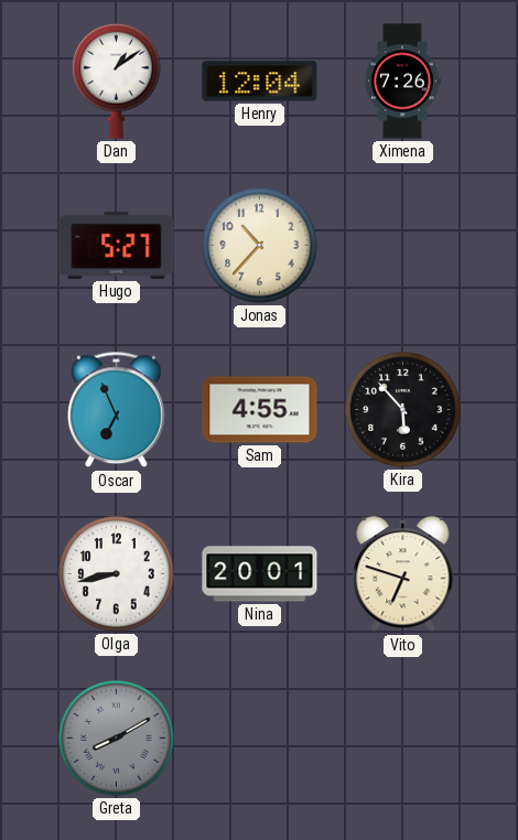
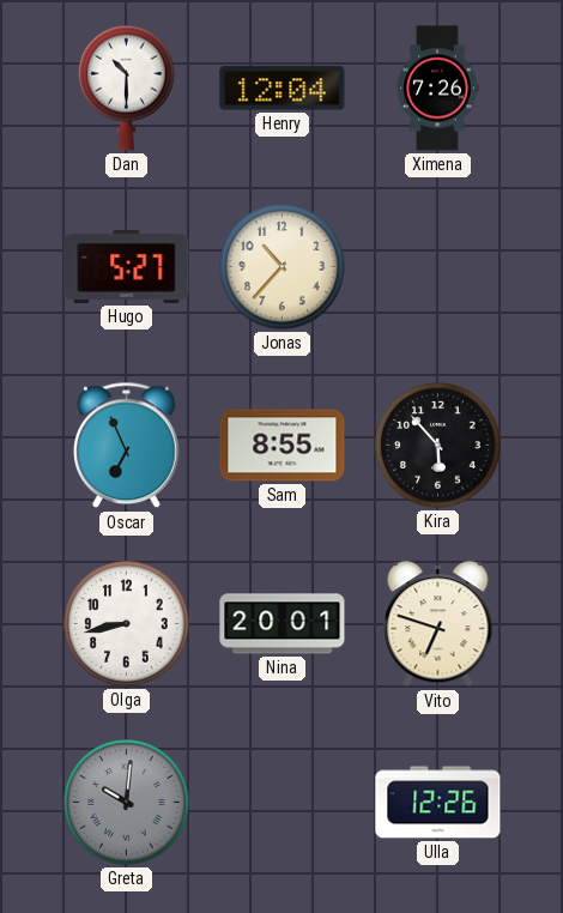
Dan: 1:09 -> 10:30
Sam: 4:55 -> 8:55
Greta: 8:10 -> 10:01
Ulla: none -> 12:26
